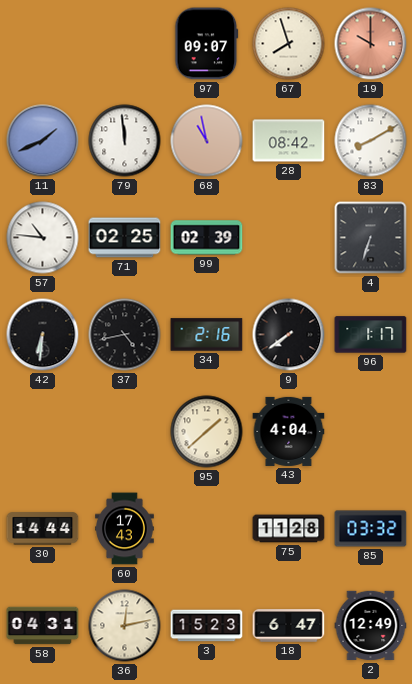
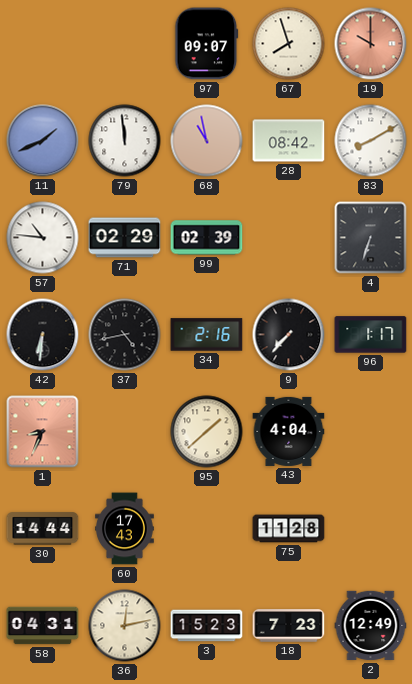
71: 02:25 -> 02:29
9: 7:39 -> 7:37
1: none -> 8:34
85: 03:32 -> none
18: 6:47 -> 7:23
